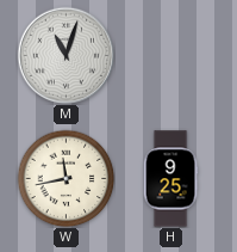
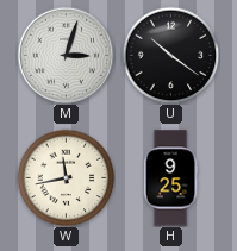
M: 11:03 -> 3:03
U: none -> 10:21
